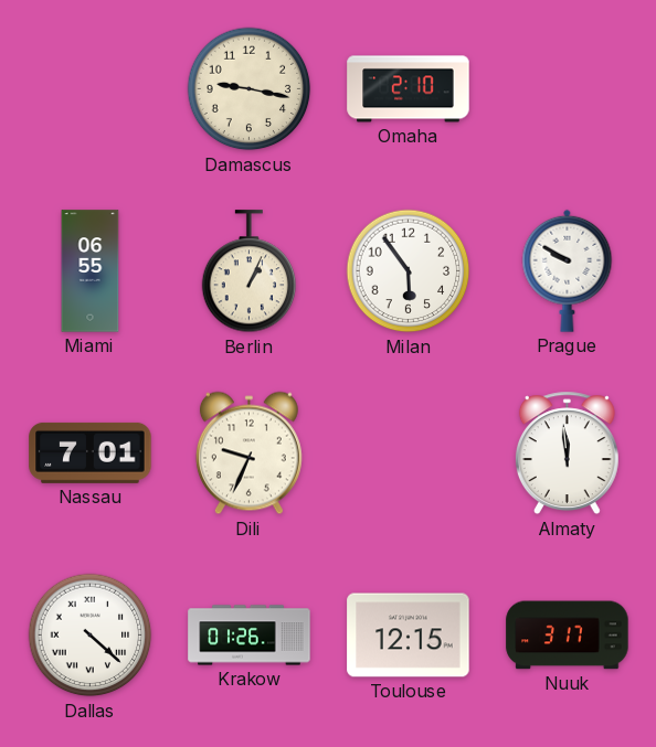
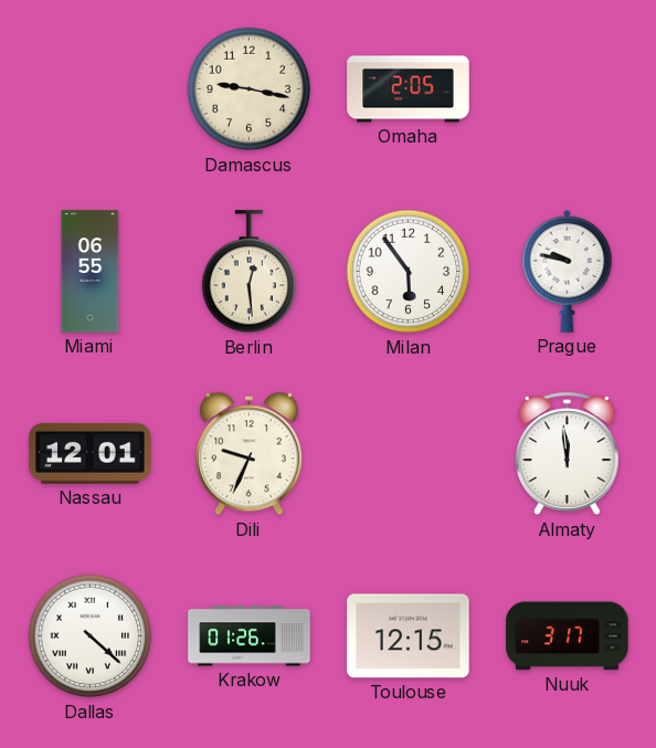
Omaha: 2:10 -> 2:05
Berlin: 1:04 -> 12:29
Prague: 9:50 -> 9:47
Nassau: 7:01 -> 12:01
